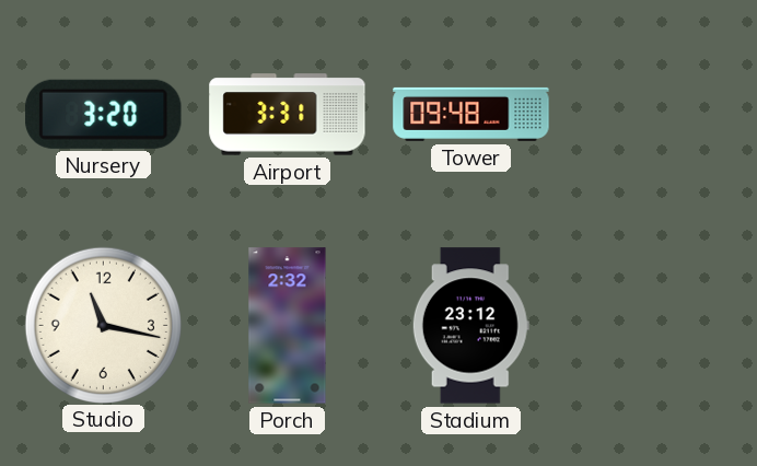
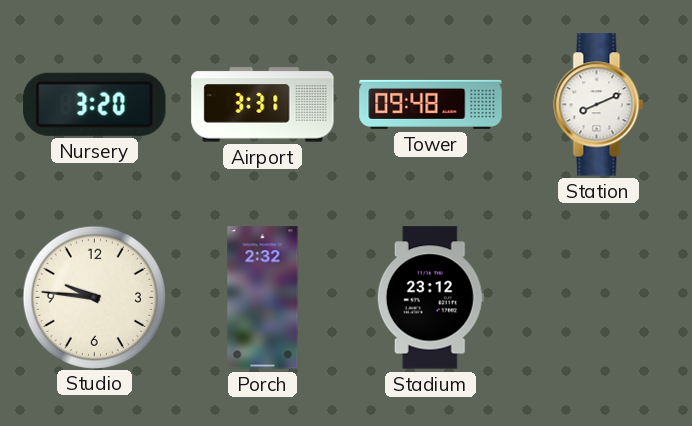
Station: none -> 8:11
Studio: 11:17 -> 9:46
